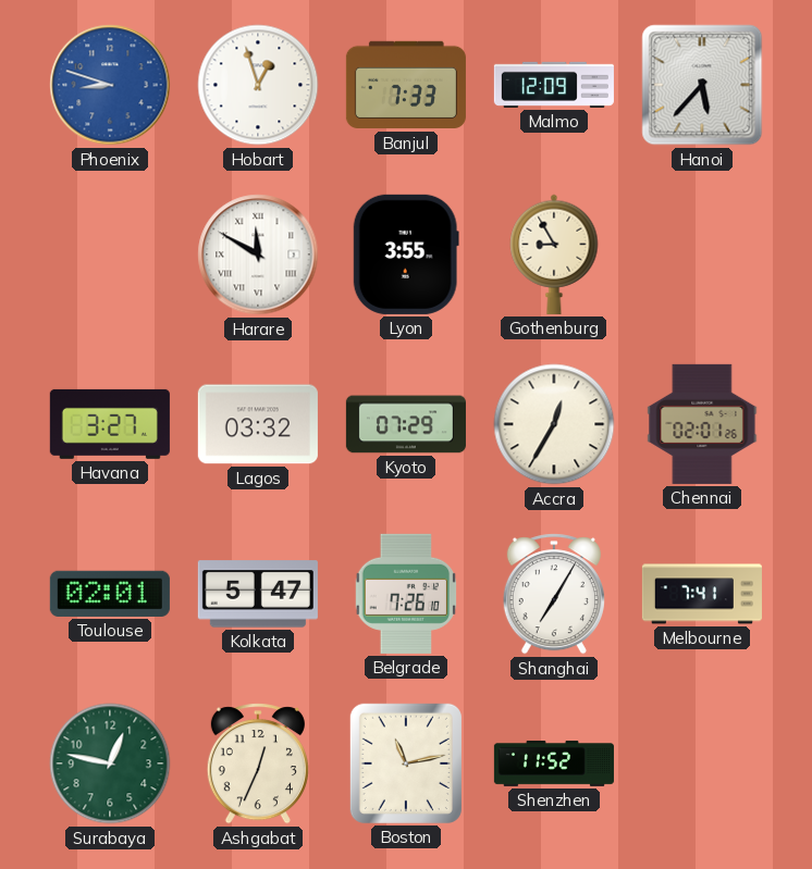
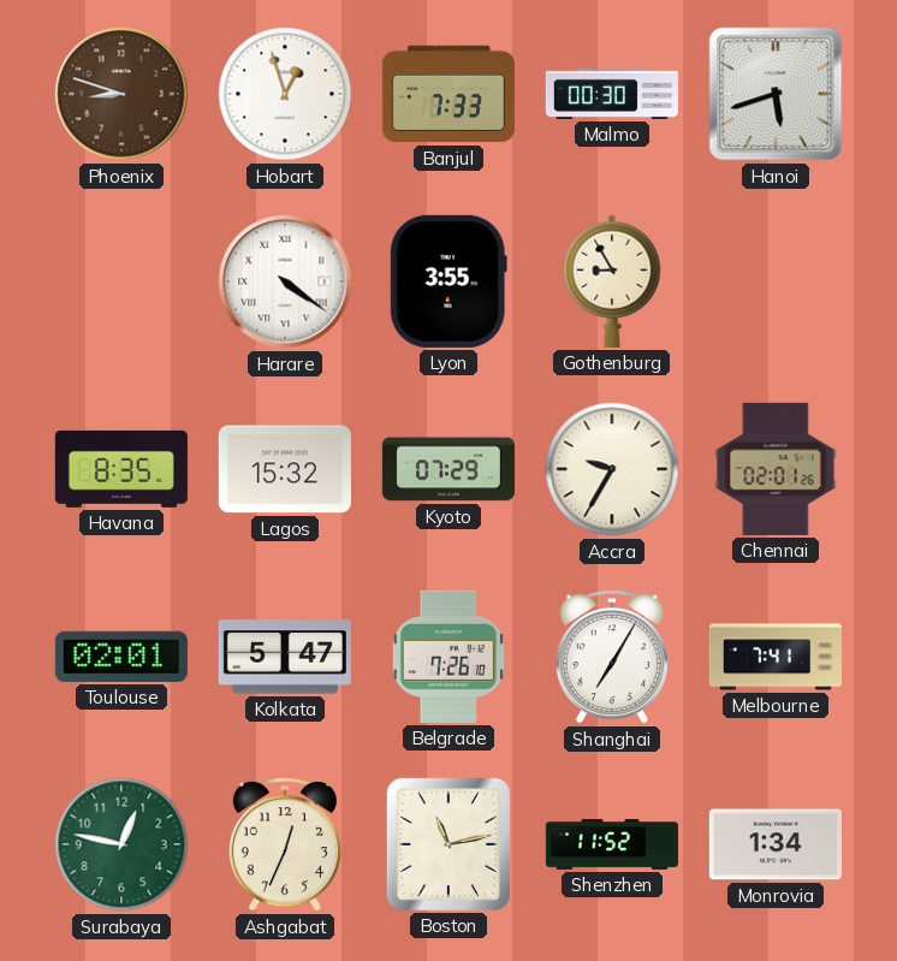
Phoenix dial: blue -> brown
Malmo: 12:09 -> 00:30
Hanoi: 5:37 -> 5:42
Harare: 11:50 -> 4:21
Havana: 3:27 -> 8:35
Lagos: 03:32 -> 15:32
Accra: 12:35 -> 9:35
Monrovia: none -> 1:34
